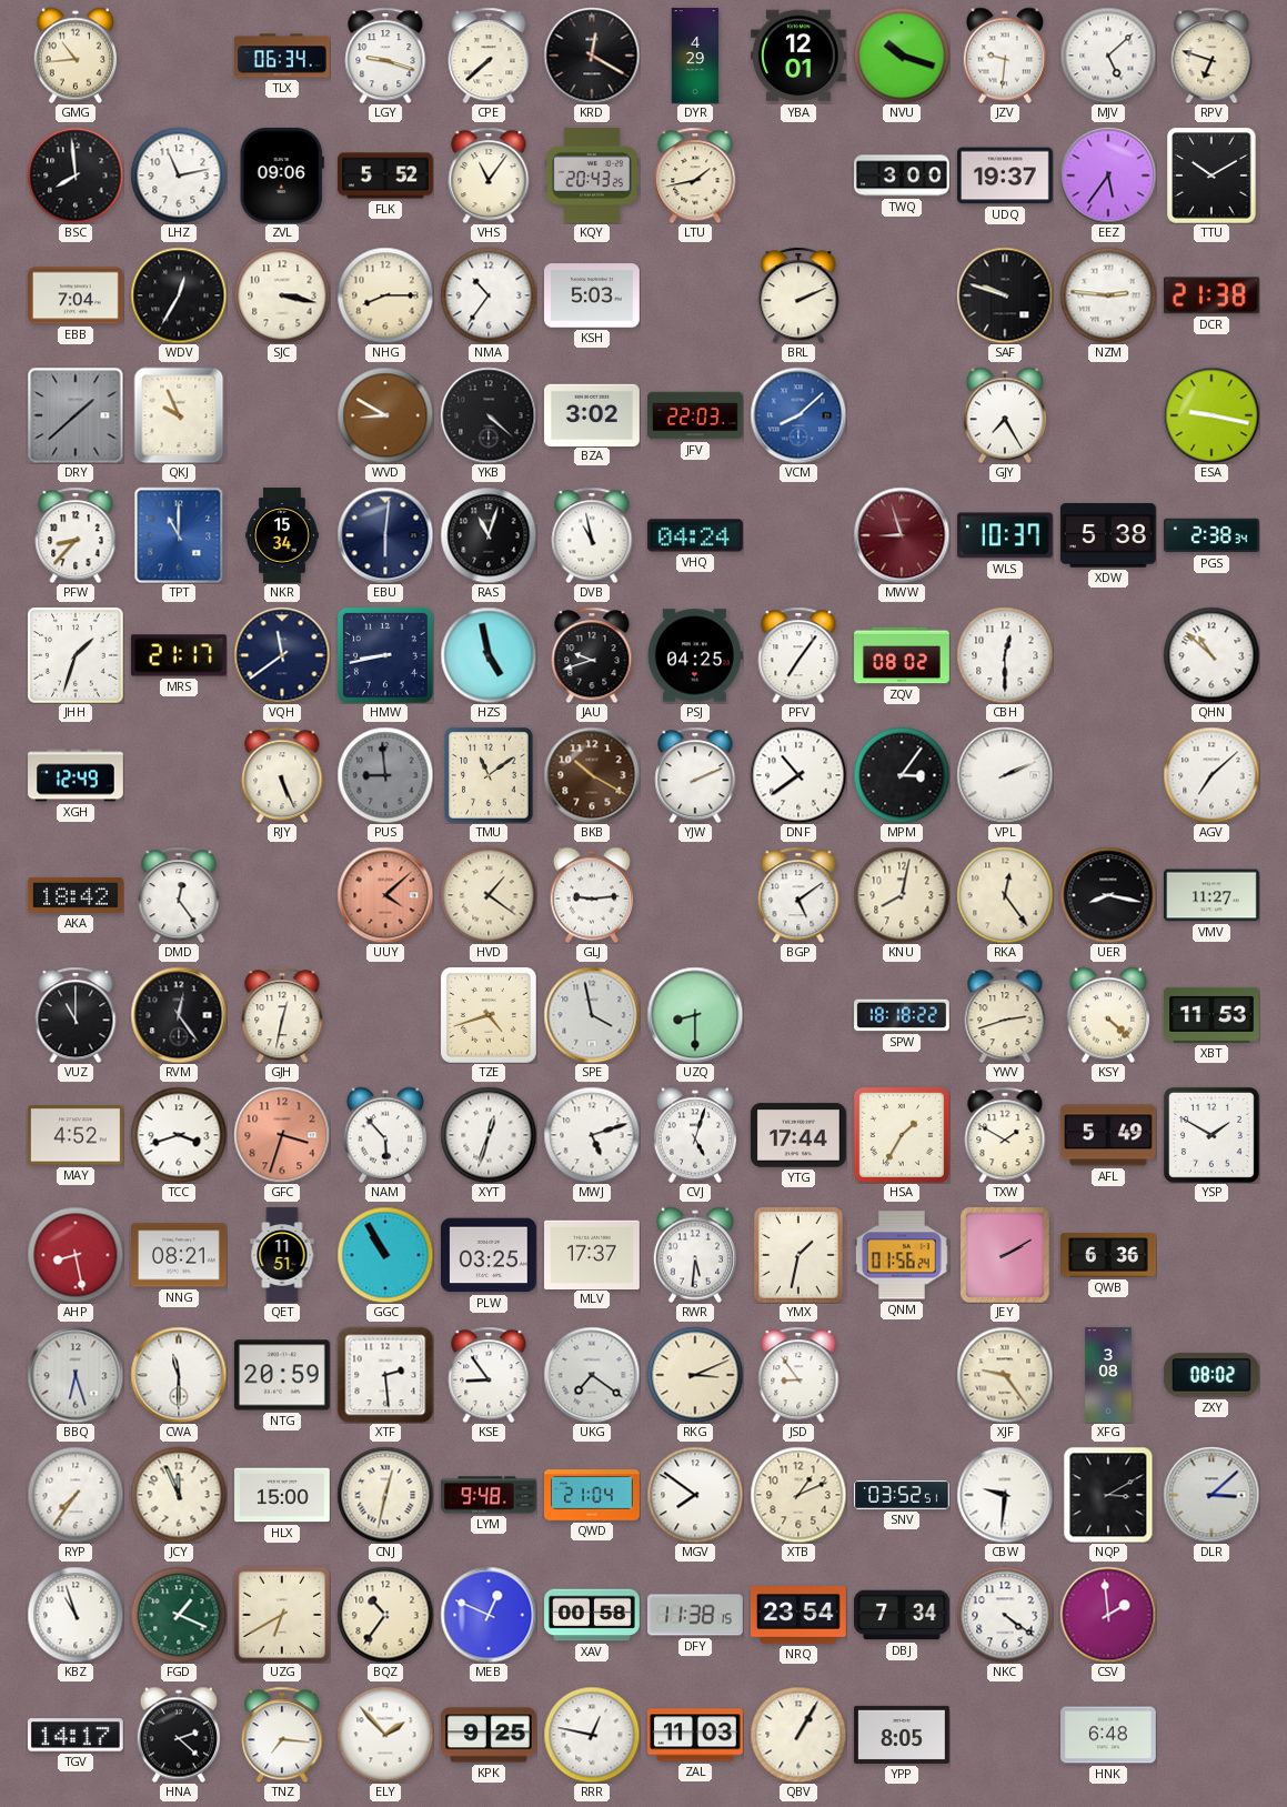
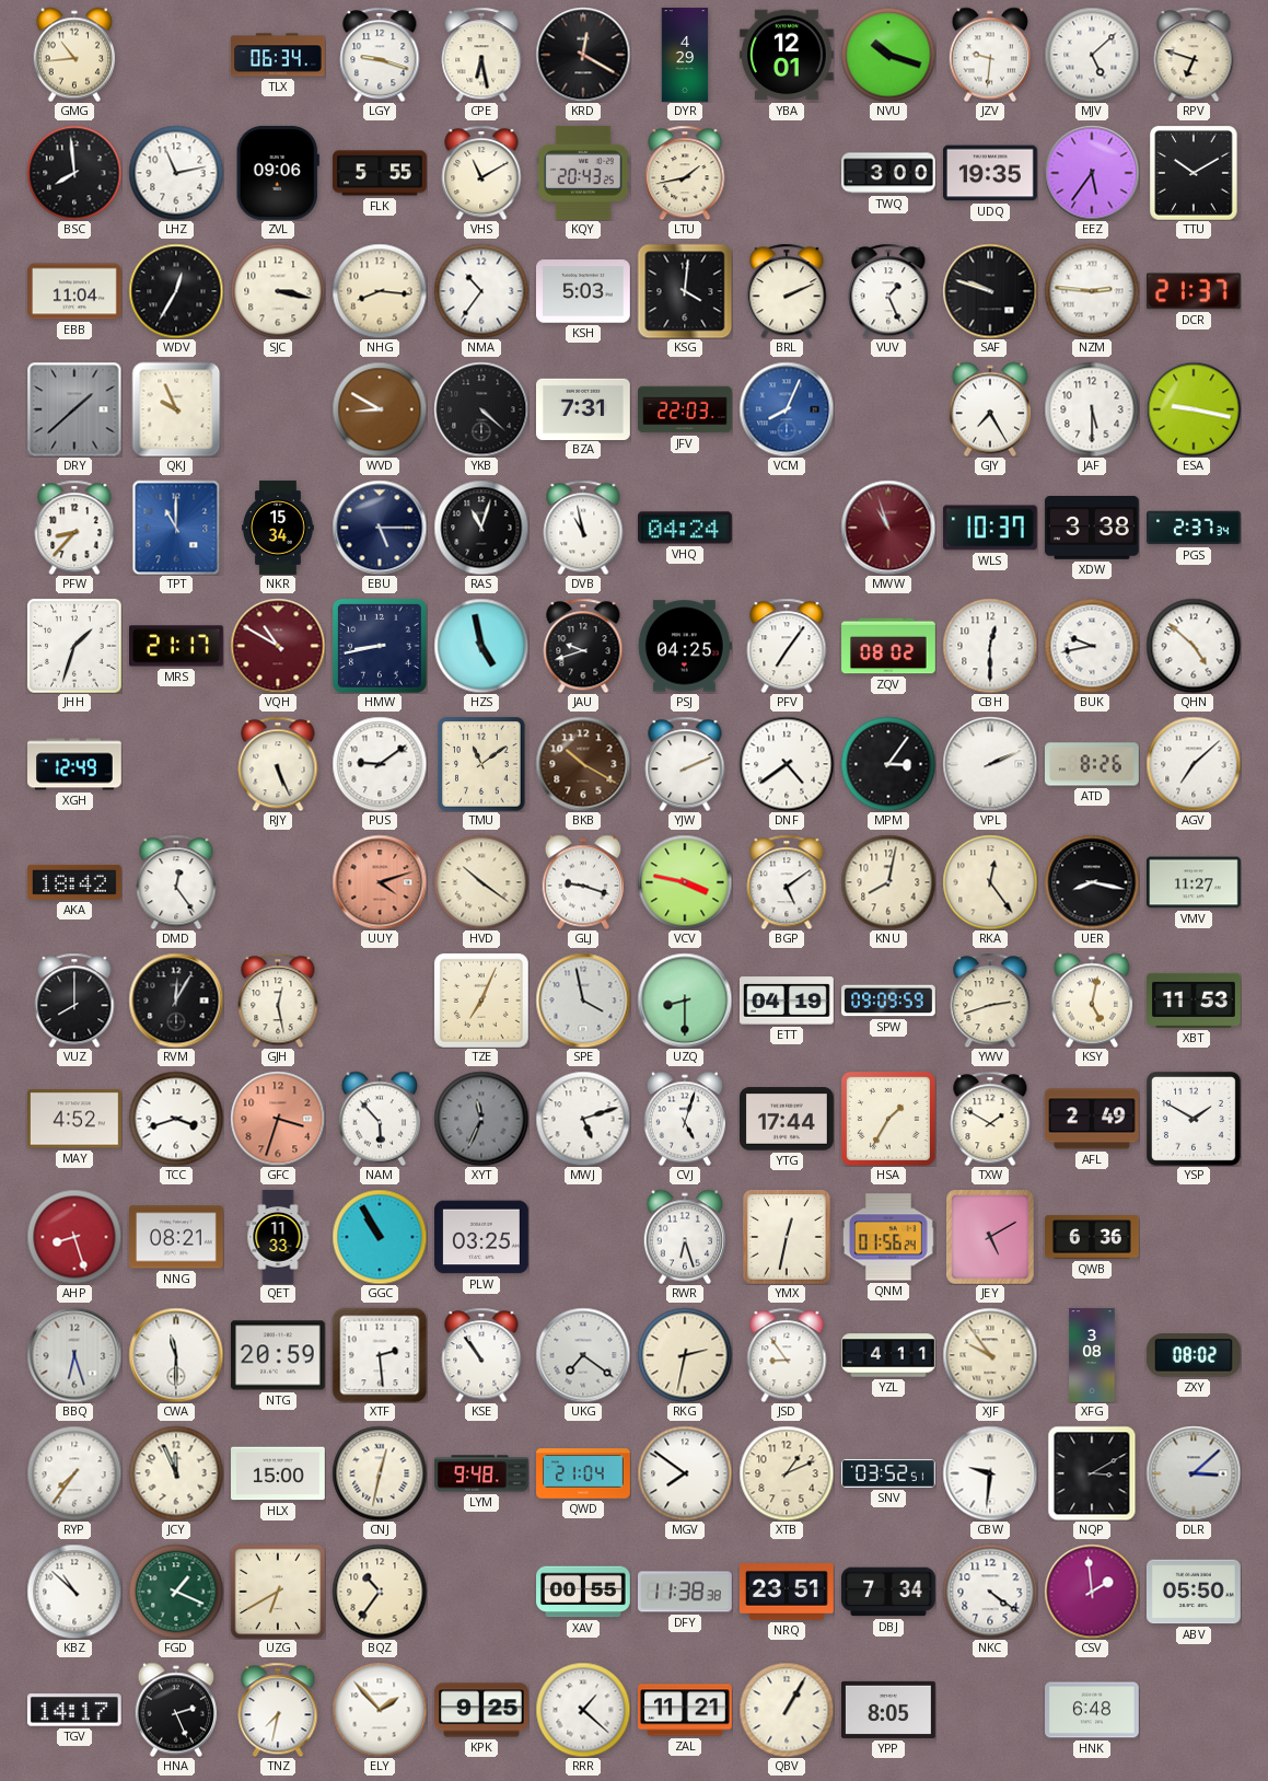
CPE: 7:38 -> 6:28
FLK: 5:52 -> 5:55
VHS: 11:06 -> 11:10
UDQ: 19:37 -> 19:35
EBB: 7:04 -> 11:04
NHG: 8:15 -> 8:16
KSG: none -> 4:01
VUV: none -> 1:26
DCR: 21:38 -> 21:37
BZA: 3:02 -> 7:31
VCM: 8:08 -> 8:04
JAF: none -> 5:30
EBU: 6:01 -> 5:15
MWW: 8:57 -> 10:57
XDW: 5:38 -> 3:38
PGS: 2:38 -> 2:37
VQH: 11:39 -> 10:50
VQH dial: navy -> burgundy
BUK: none -> 9:43
QHN: 10:52 -> 4:52
PUS: 8:59 -> 9:09
PUS dial: grey -> white
DNF: 10:39 -> 4:39
ATD: none -> 8:26
UUY: 4:08 -> 4:12
HVD: 1:21 -> 10:21
GLJ: 9:14 -> 9:18
VCV: none -> 3:47
VUZ: 11:00 -> 8:00
RVM: 12:24 -> 12:05
GJH: 12:32 -> 12:28
TZE: 4:42 -> 7:04
ETT: none -> 04:19
SPW: 18:18 -> 09:09
KSY: 4:22 -> 5:02
XYT: 12:33 -> 11:34
XYT dial: white -> grey
AFL: 5:49 -> 2:49
AHP: 8:28 -> 8:27
QET: 11:51 -> 11:33
MLV: 17:37 -> none
RWR: 5:31 -> 6:27
YMX: 1:32 -> 12:32
JEY: 2:10 -> 5:10
KSE: 8:54 -> 10:54
RKG: 3:11 -> 2:32
YZL: none -> 4:11
XJF: 9:24 -> 9:54
KBZ: 10:57 -> 10:52
MEB: 12:49 -> none
XAV: 00:58 -> 00:55
DFY: 11:38:15 -> 11:38:38
NRQ: 23:54 -> 23:51
ABV: none -> 05:50
HNA: 2:22 -> 2:26
TNZ: 7:16 -> 7:32
RRR: 12:47 -> 1:22
ZAL: 11:03 -> 11:21
